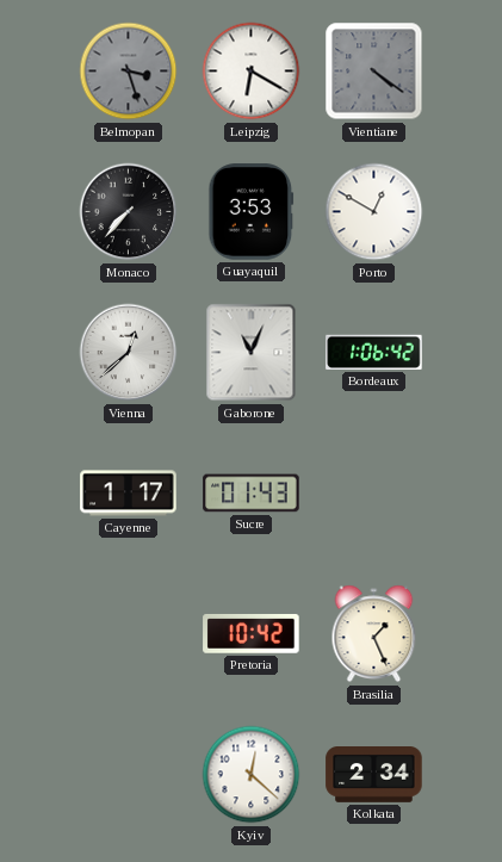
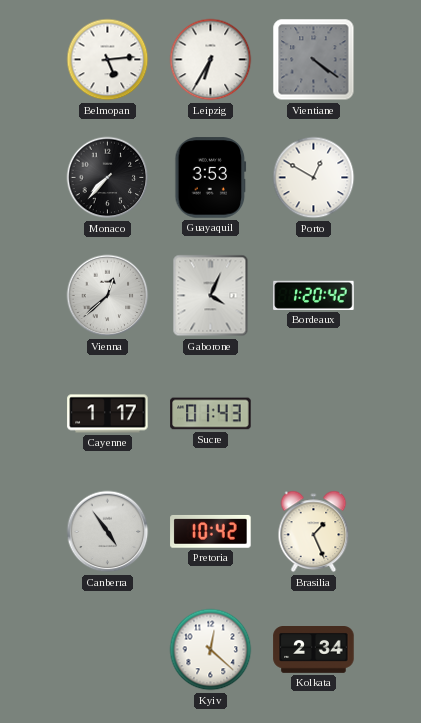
Belmopan: 3:27 -> 5:14
Belmopan dial: grey -> white
Leipzig: 6:20 -> 6:35
Gaborone: 11:04 -> 4:04
Bordeaux: 1:06 -> 1:20
Canberra: none -> 4:54
